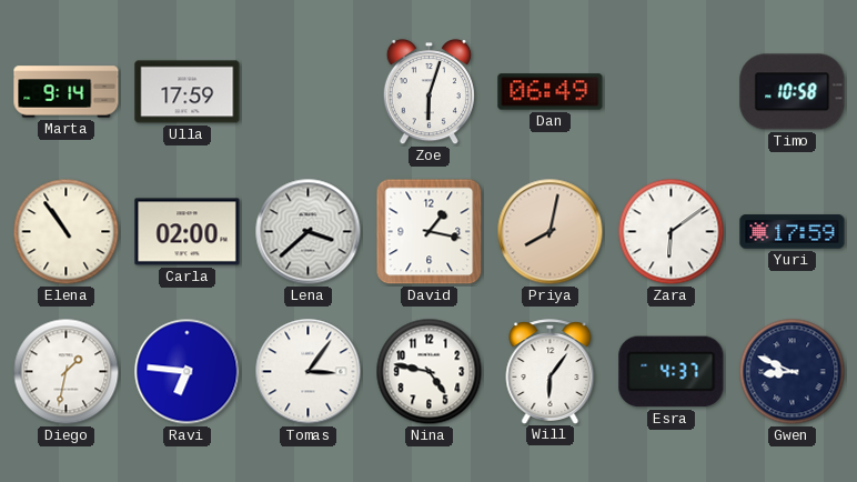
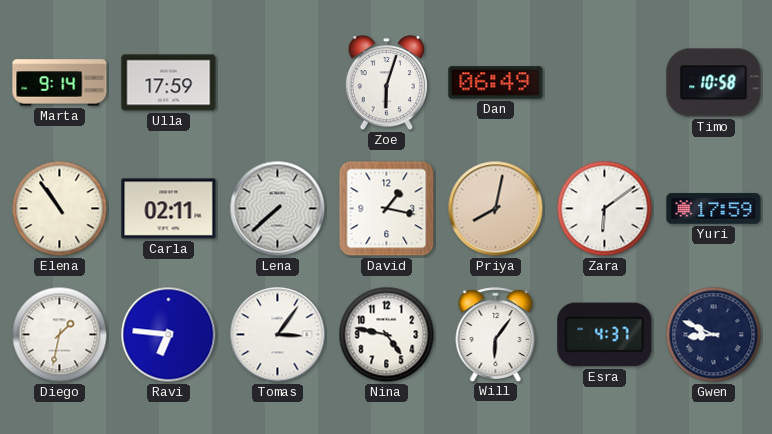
Carla: 02:00 -> 02:11
Lena: 3:38 -> 7:38
